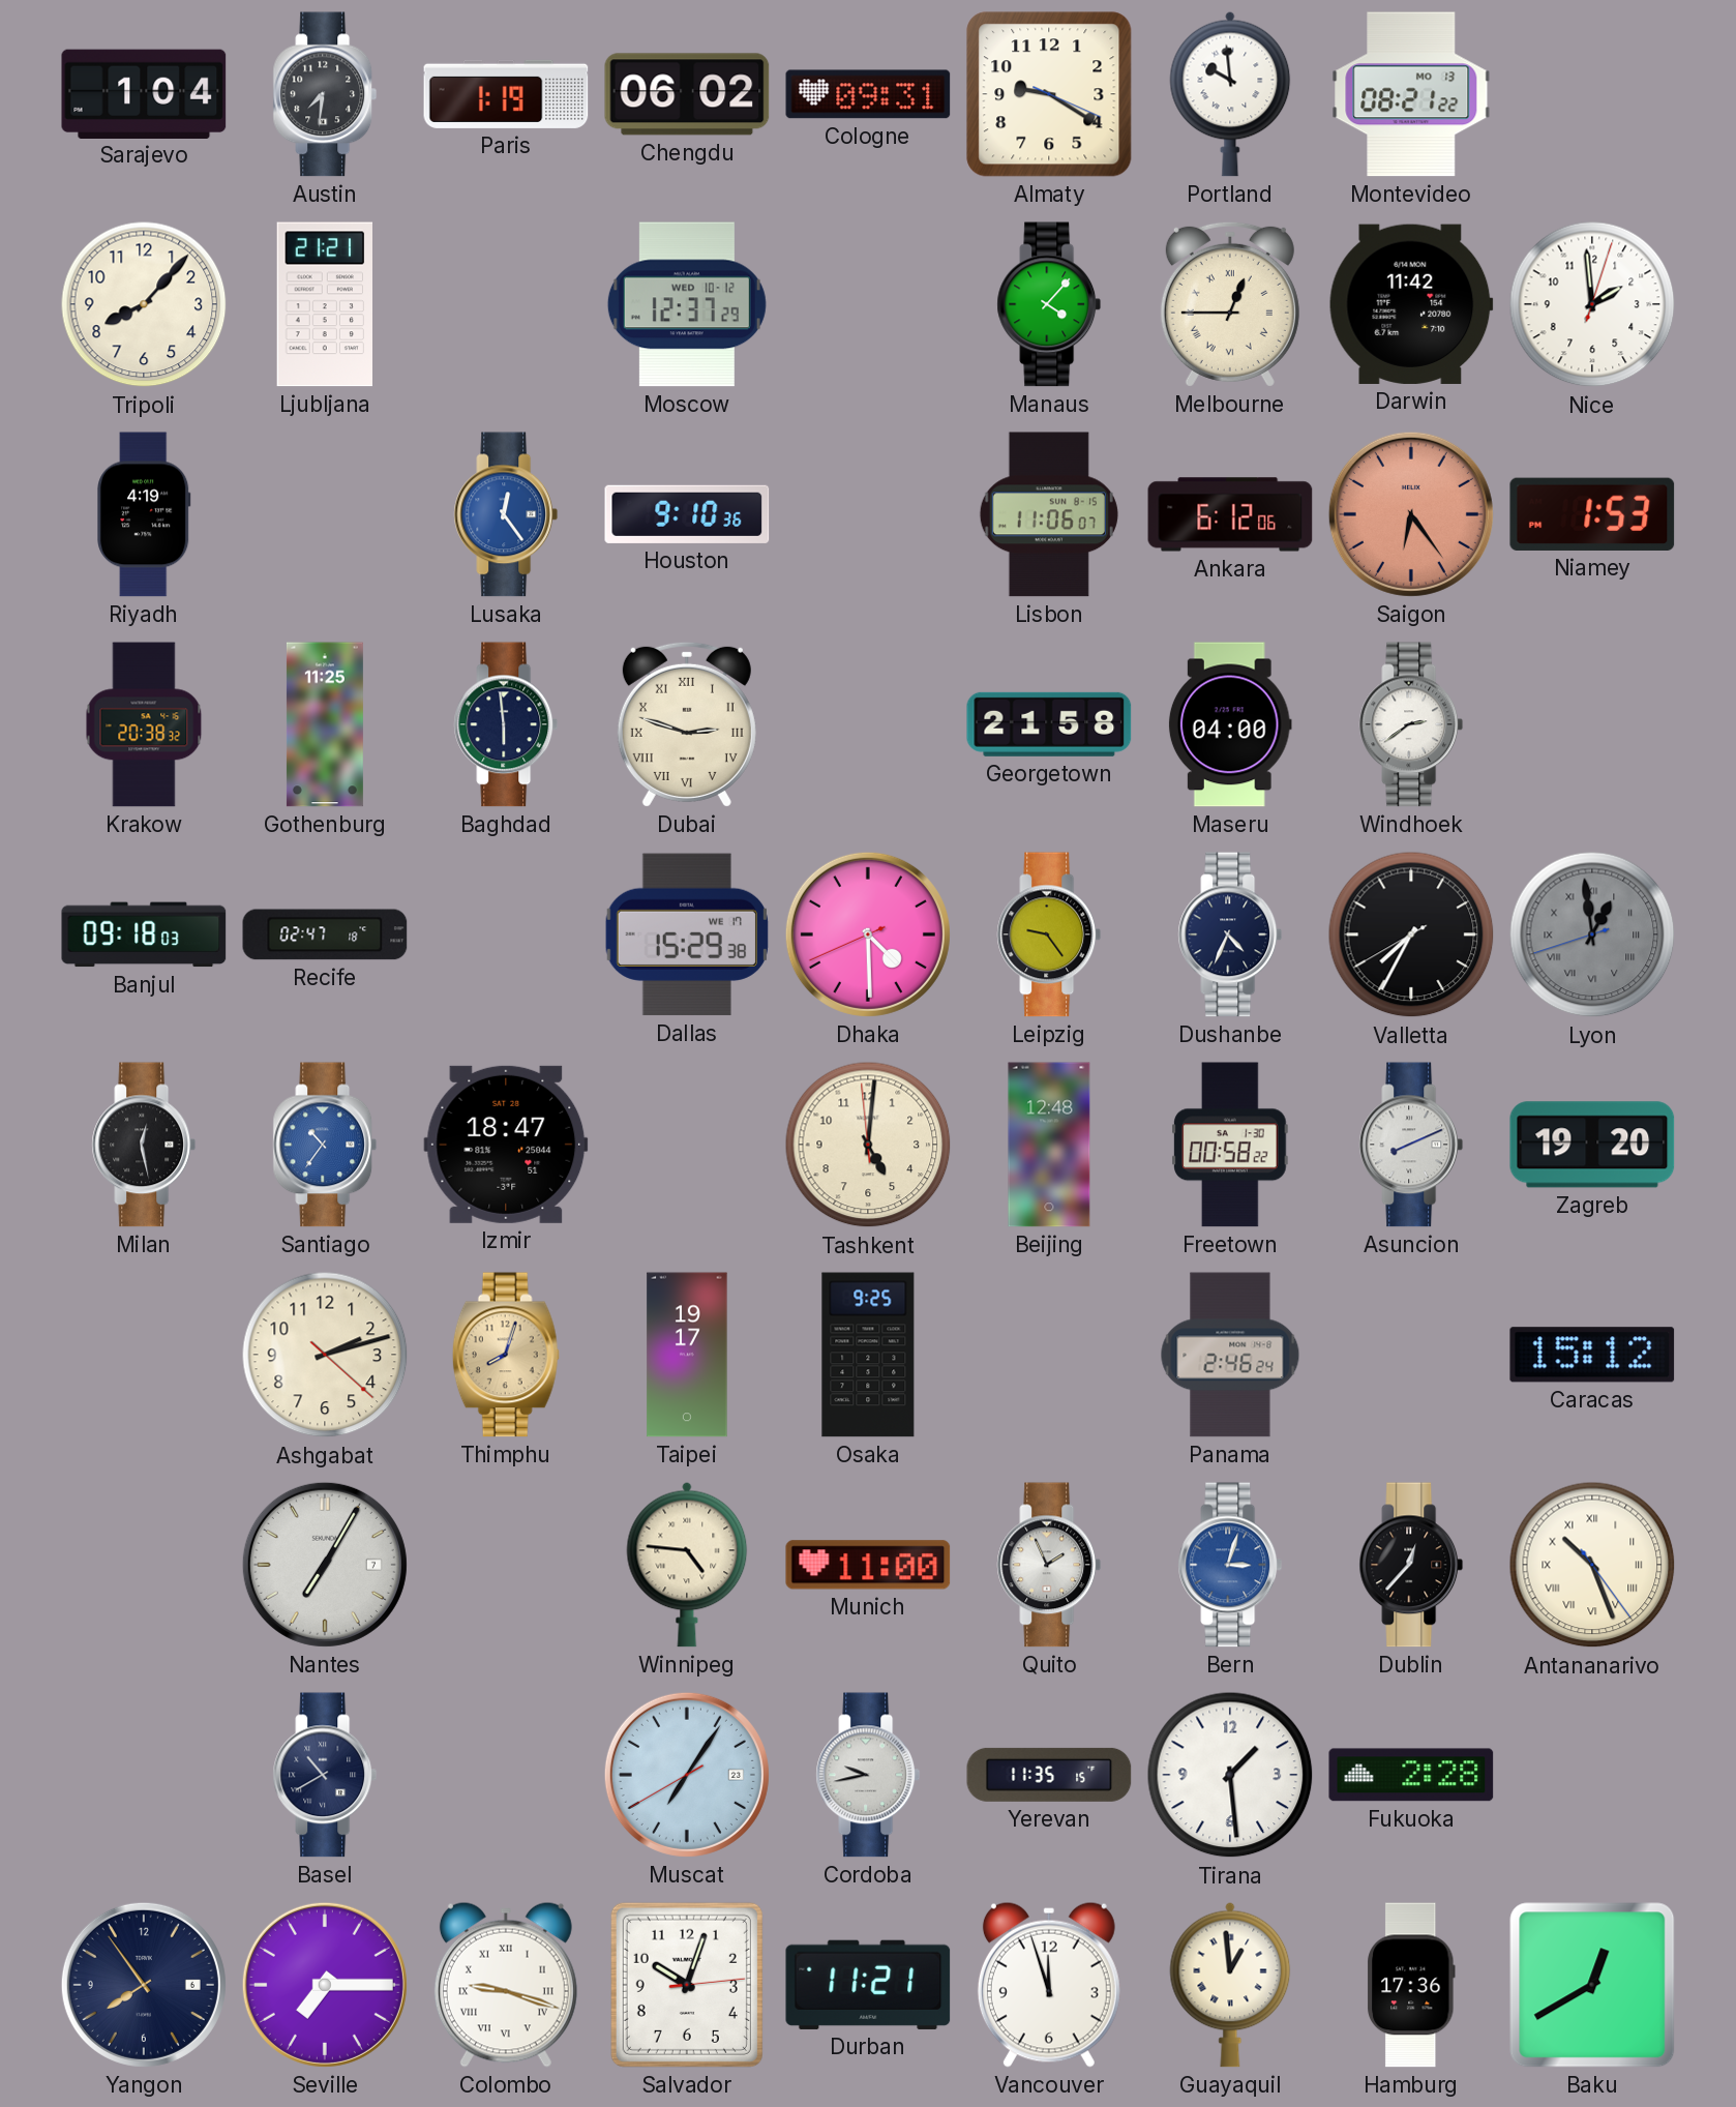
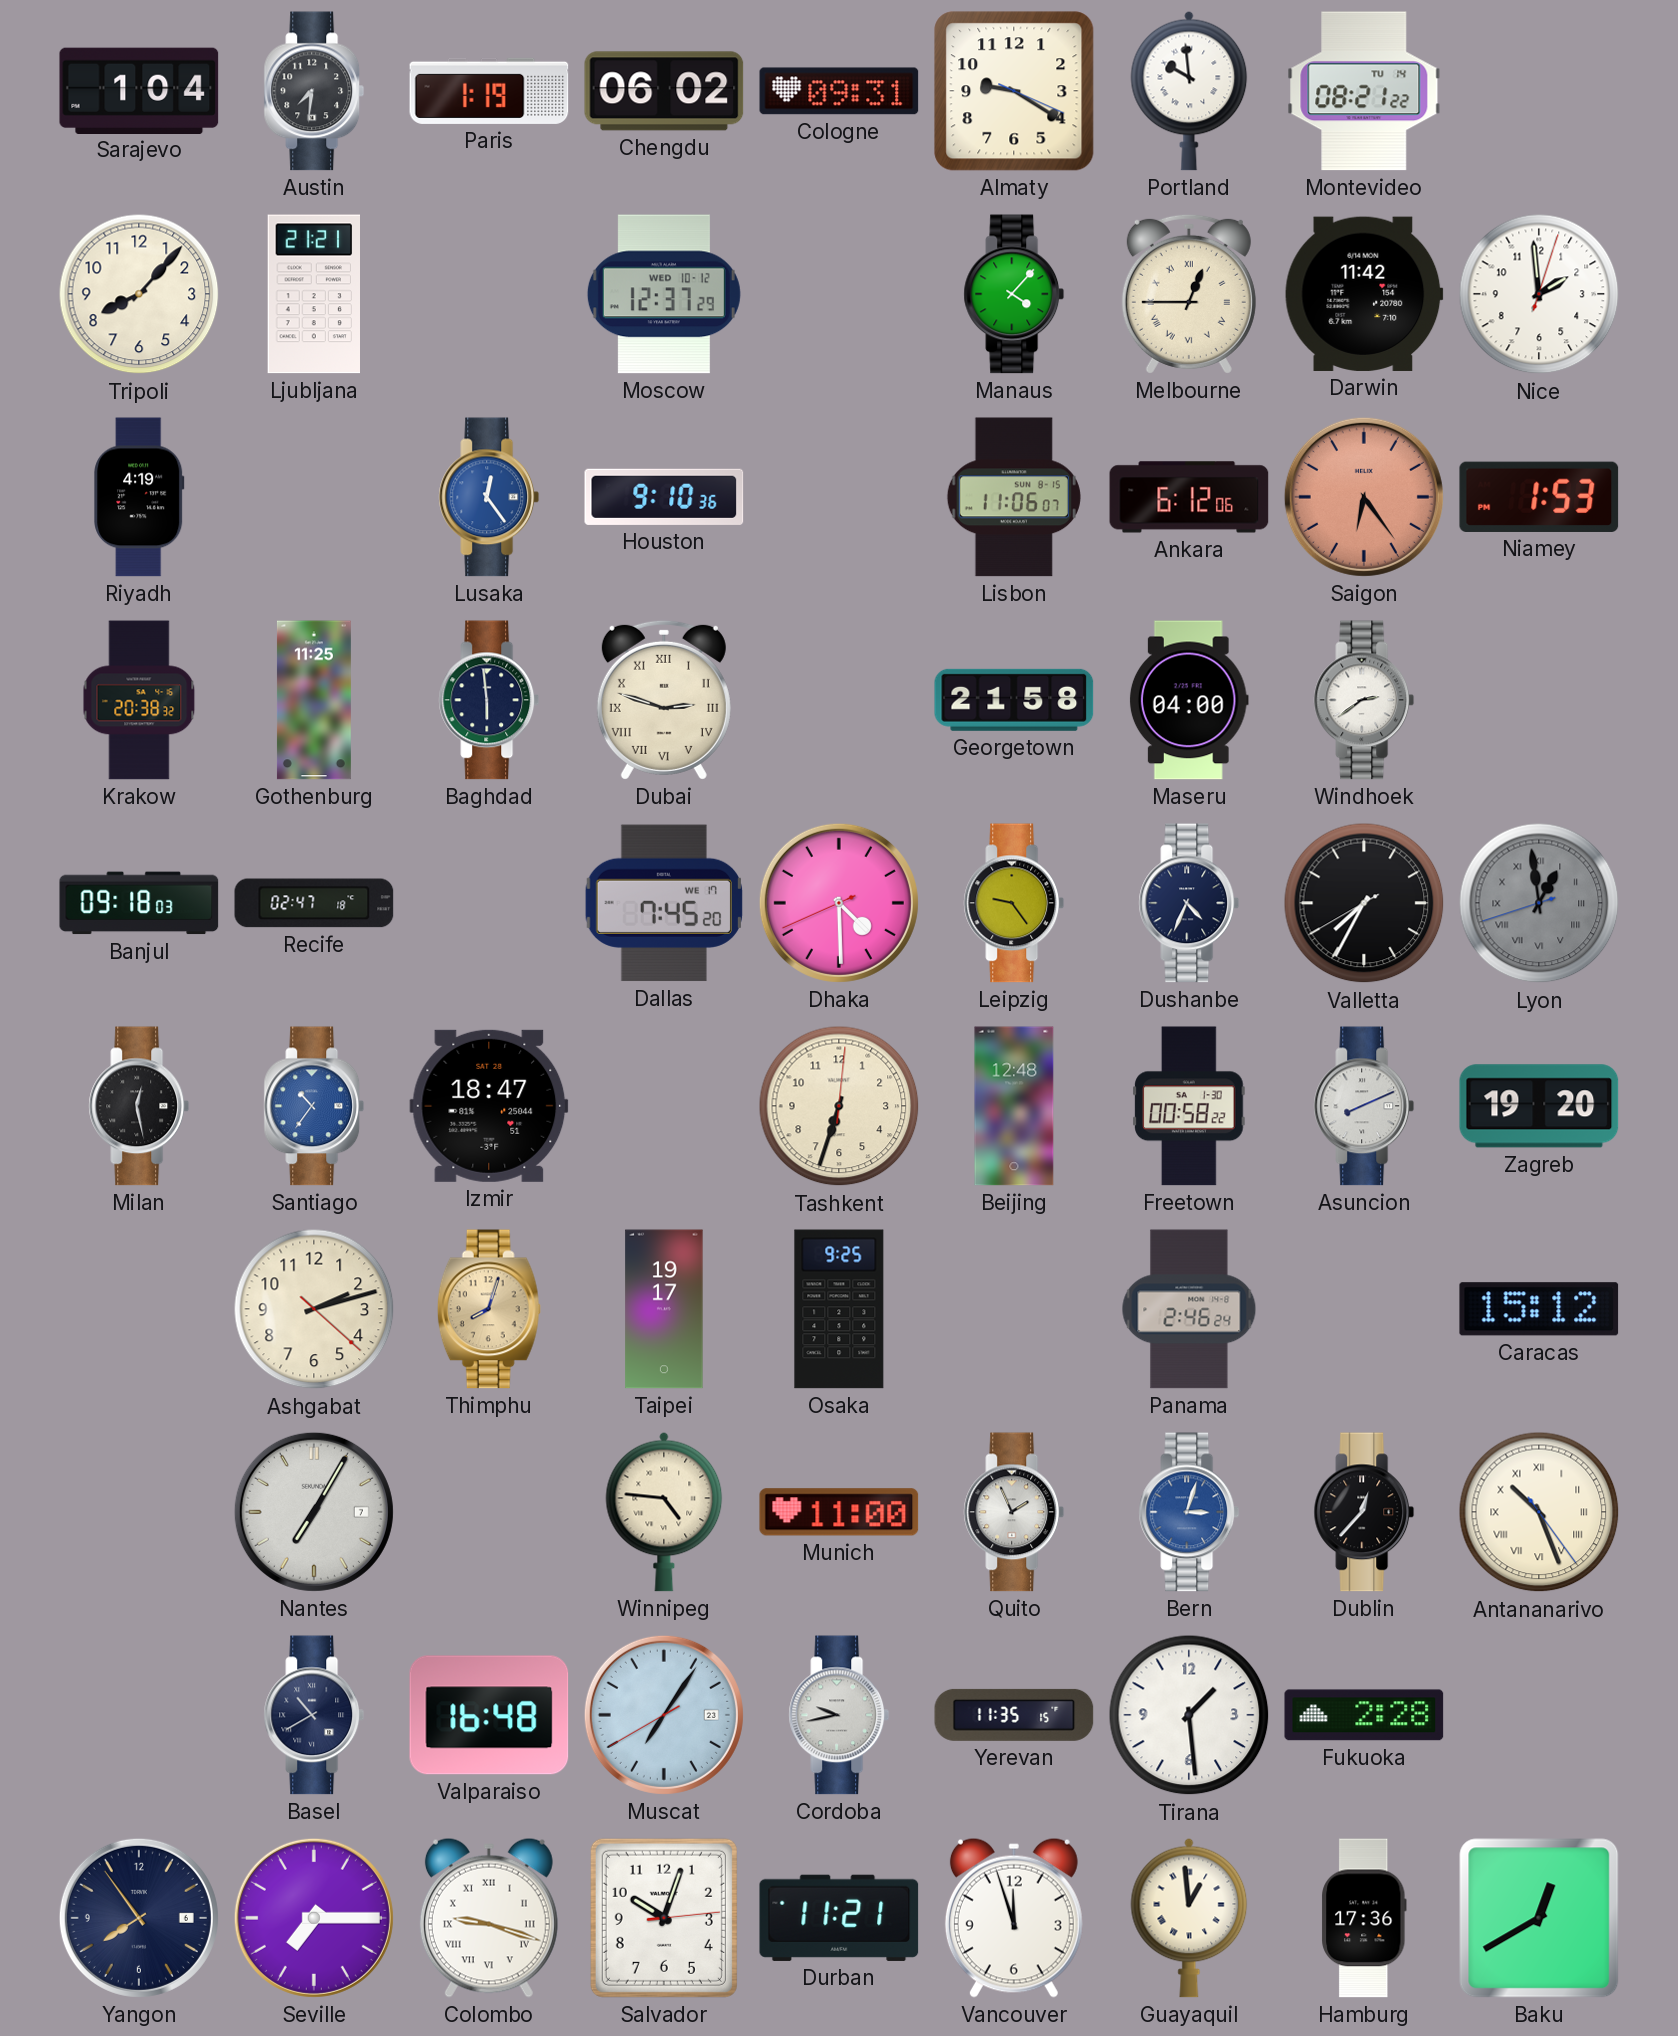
Montevideo date: MO 13 -> TU 14
Dallas: 15:29 -> 7:45
Tashkent: 5:00 -> 6:33
Valparaiso: none -> 16:48
